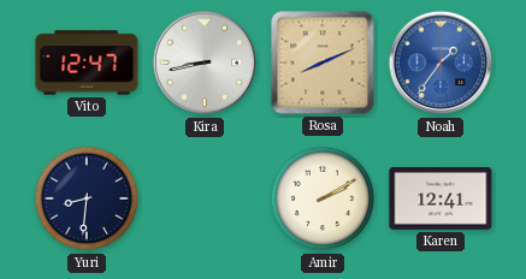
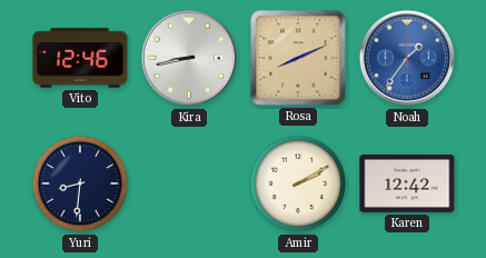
Vito: 12:47 -> 12:46
Karen: 12:41 -> 12:42
